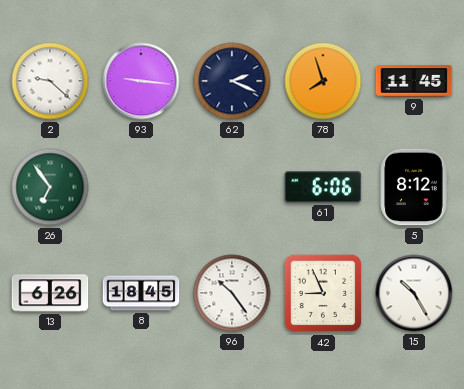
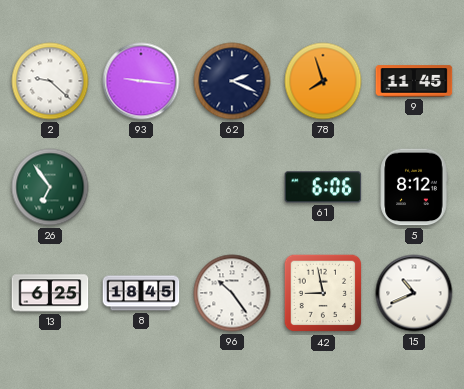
13: 6:26 -> 6:25
42: 8:56 -> 8:58
15: 10:25 -> 10:41
